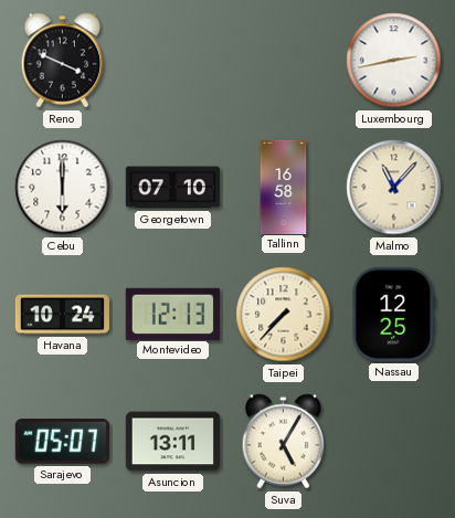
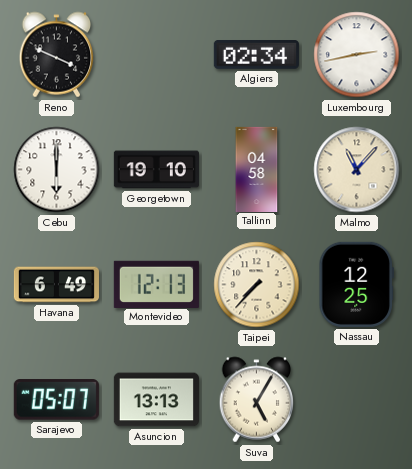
Algiers: none -> 02:34
Georgetown: 07:10 -> 19:10
Tallinn: 16:58 -> 04:58
Havana: 10:24 -> 6:49
Asuncion: 13:11 -> 13:13
